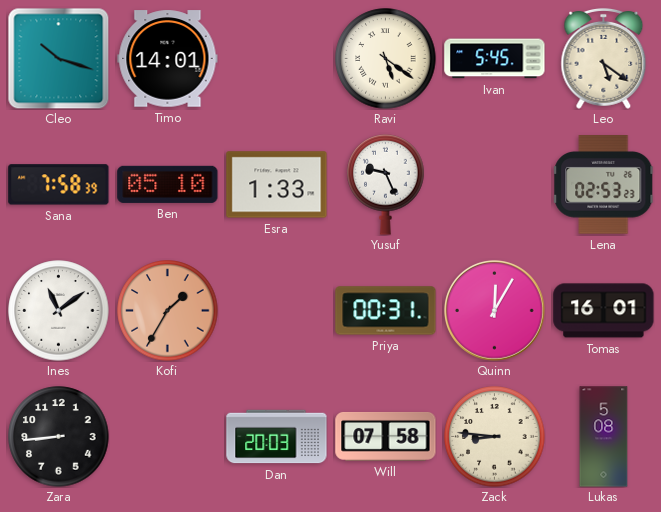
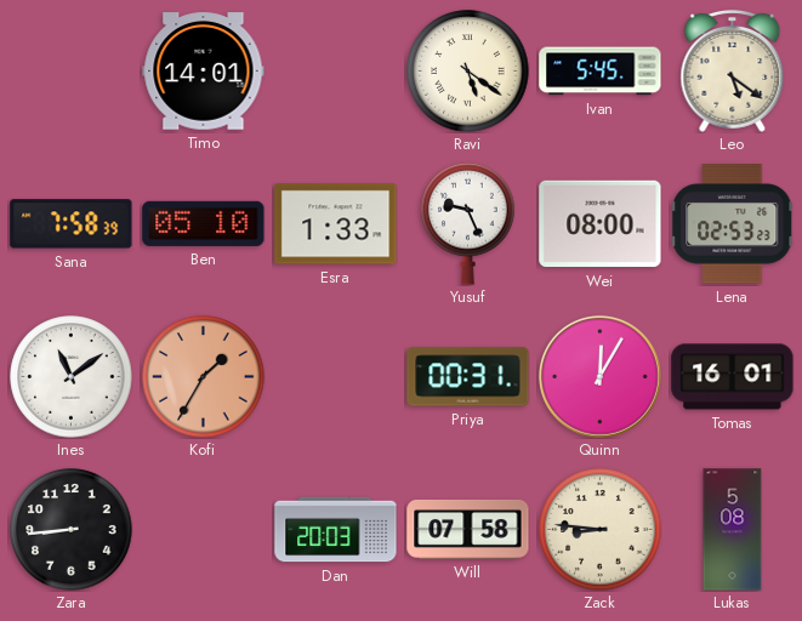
Cleo: 10:18 -> none
Wei: none -> 08:00
